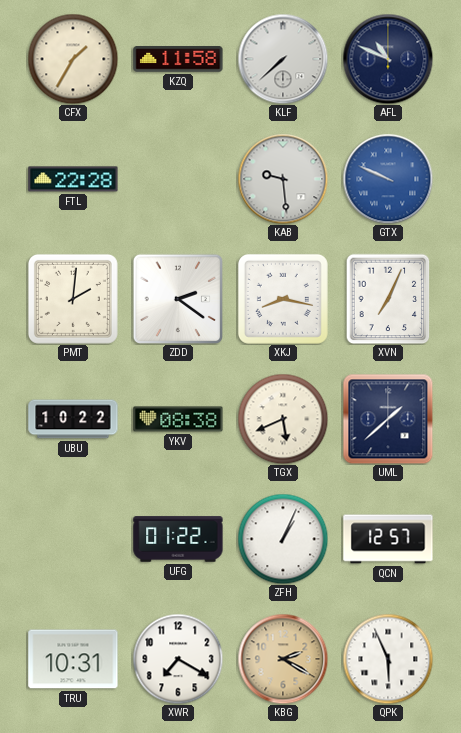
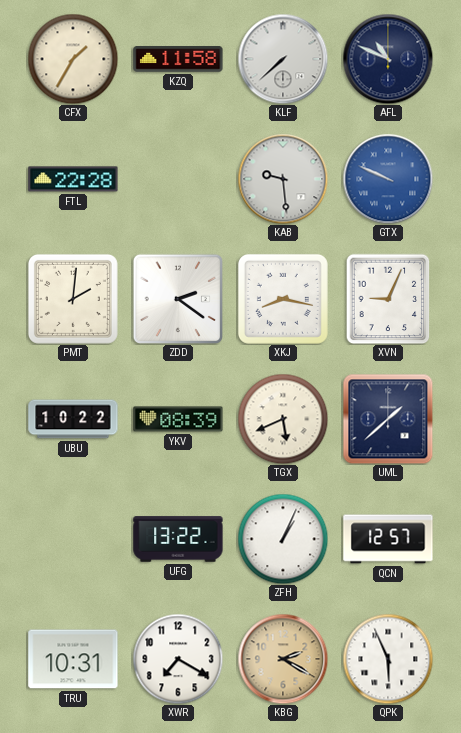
XVN: 7:04 -> 9:04
YKV: 08:38 -> 08:39
UFG: 01:22 -> 13:22
